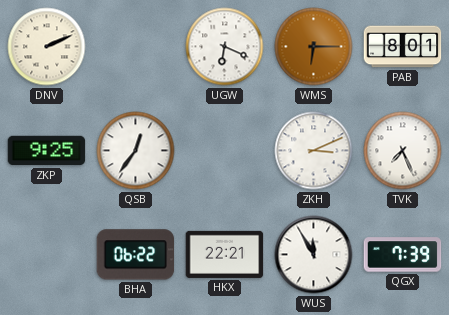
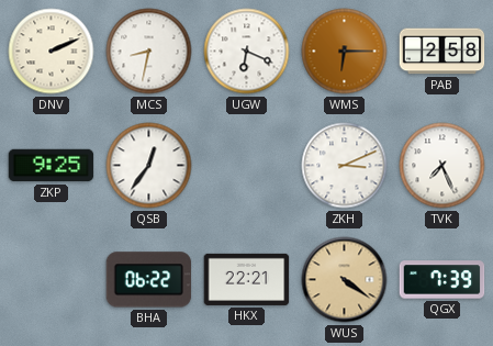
MCS: none -> 8:32
PAB: 8:01 -> 2:58
WUS: 11:55 -> 4:21
WUS dial: white -> champagne
